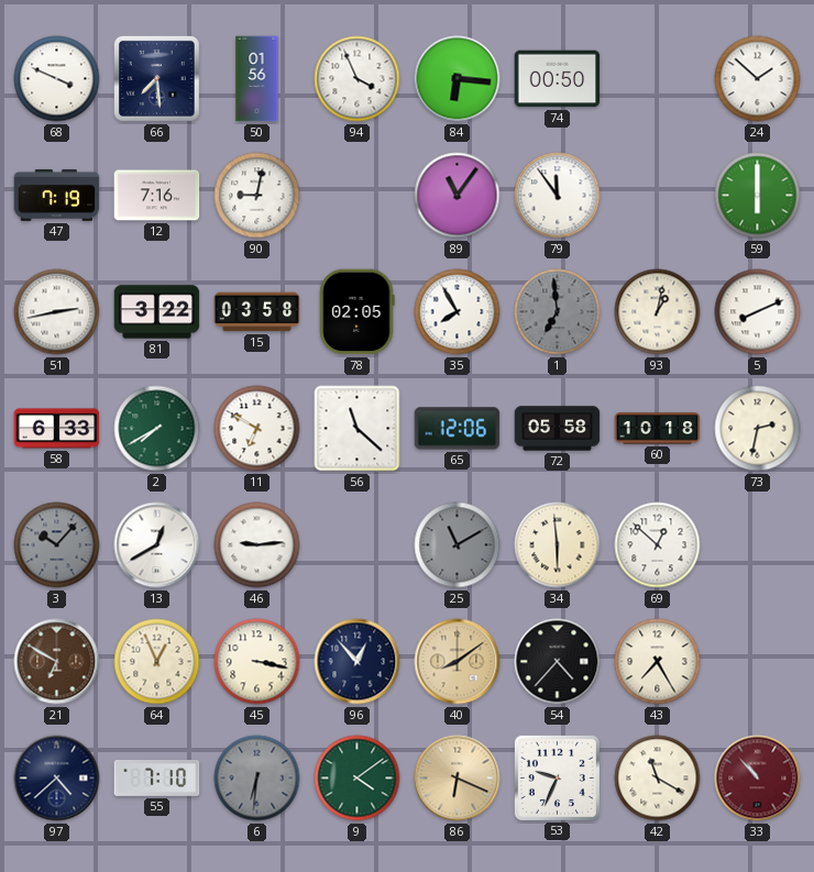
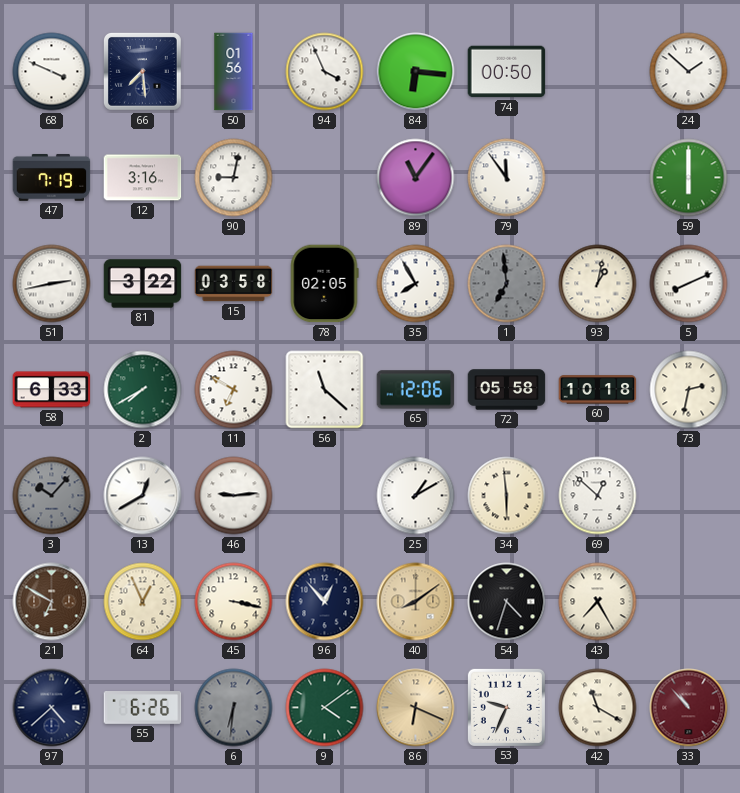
12: 7:16 -> 3:16
25: 11:10 -> 1:10
25 dial: grey -> white
54: 4:37 -> 4:33
55: 7:10 -> 6:26
